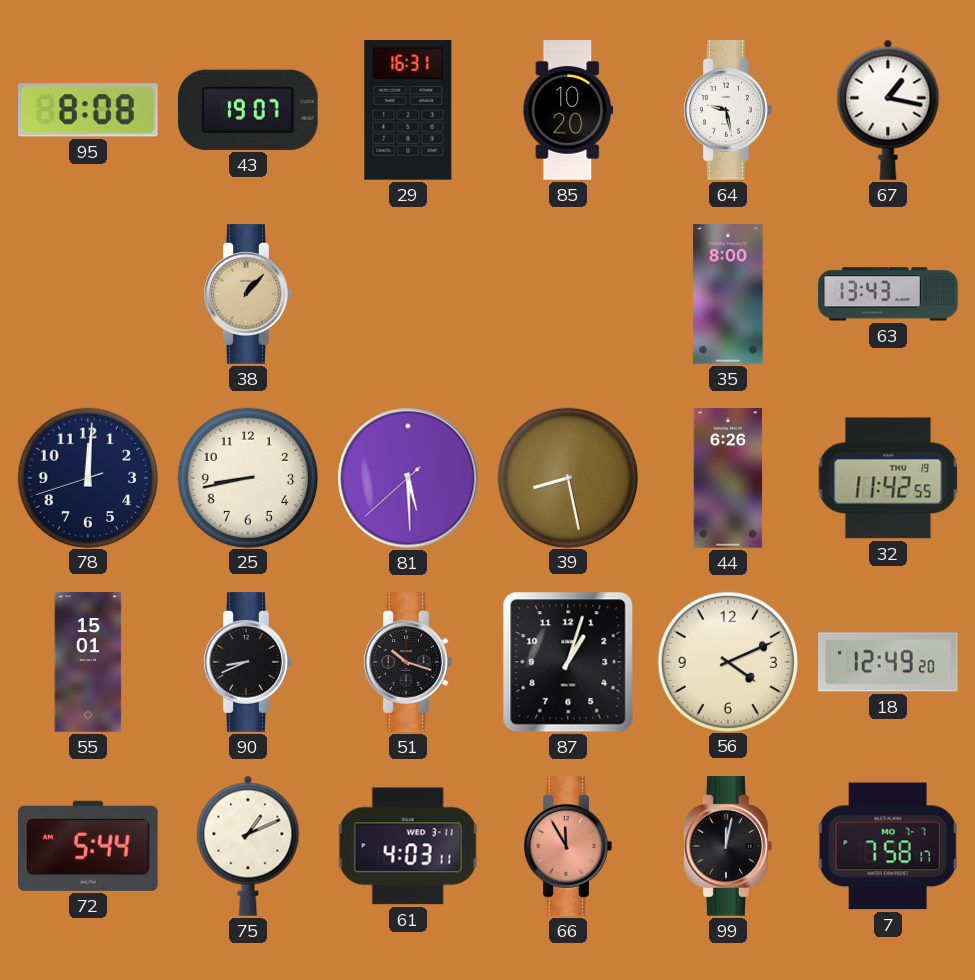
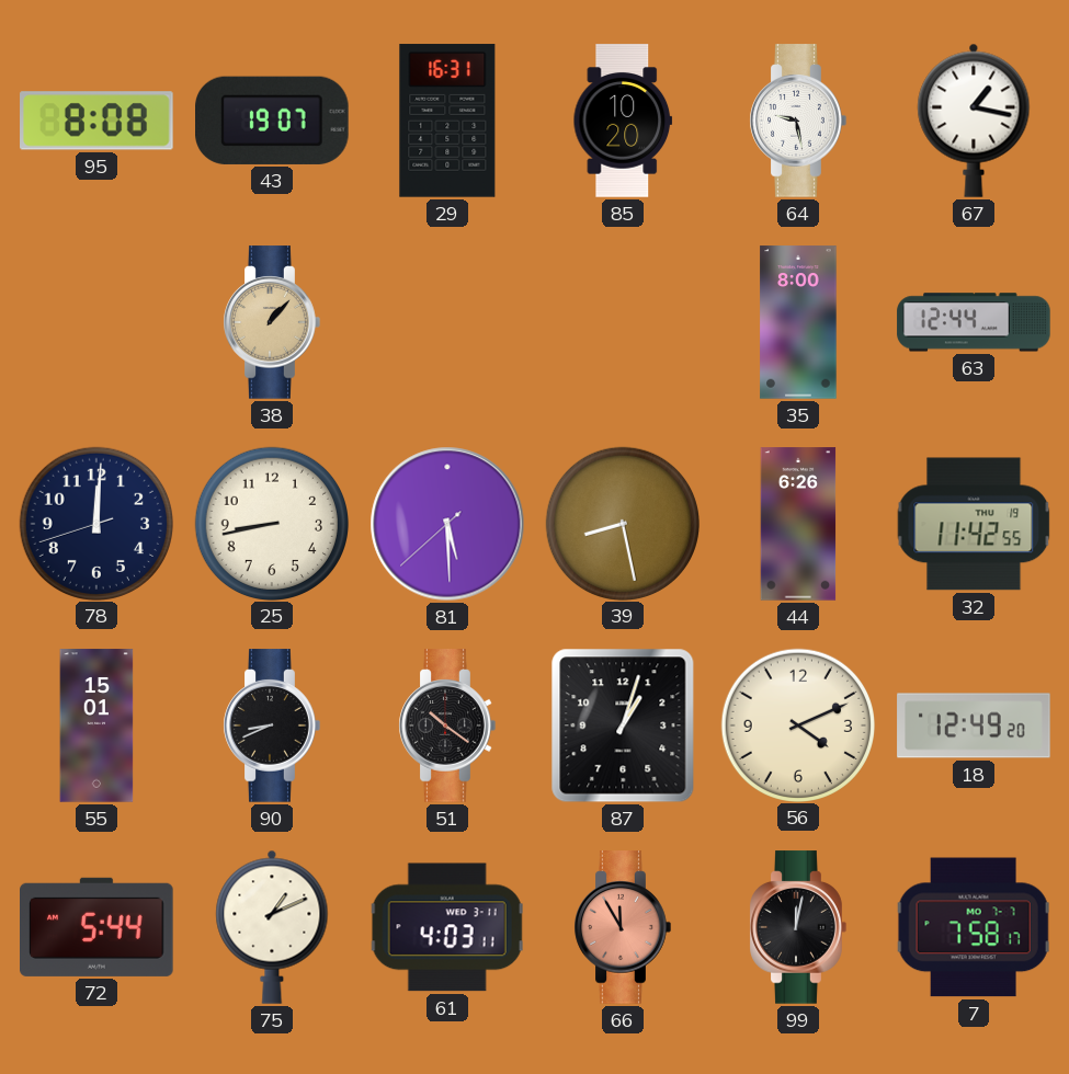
63: 13:43 -> 12:44
51: 10:18 -> 10:21
